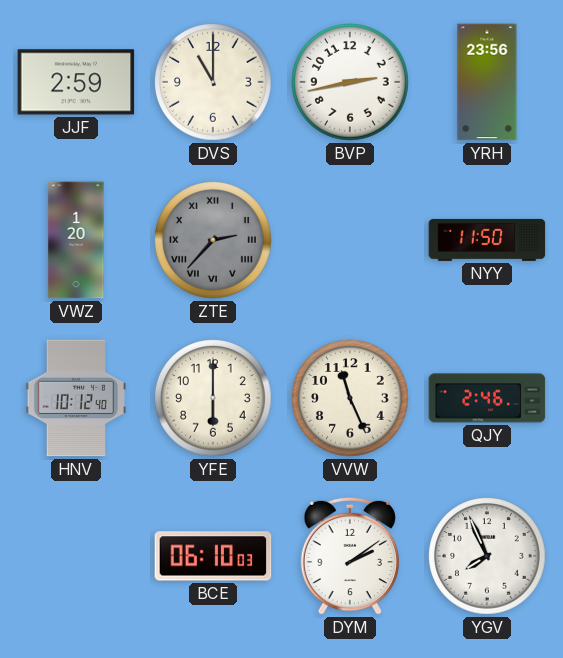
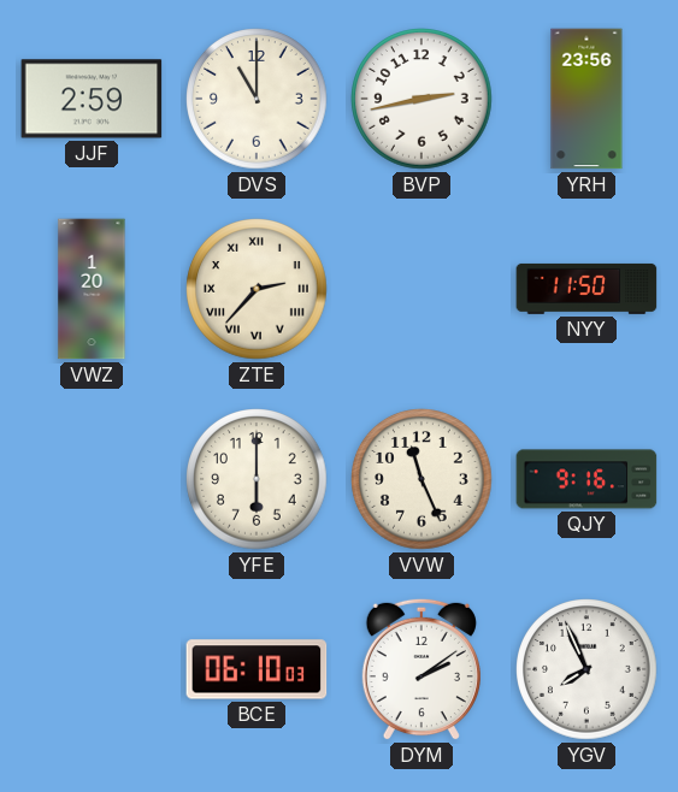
ZTE dial: grey -> cream
HNV: 10:12 -> none
QJY: 2:46 -> 9:16
